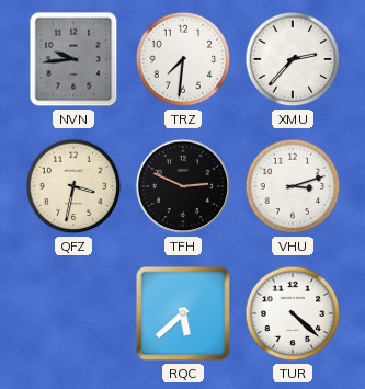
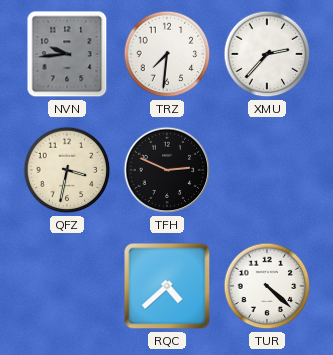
VHU: 3:12 -> none
RQC: 5:38 -> 4:38
